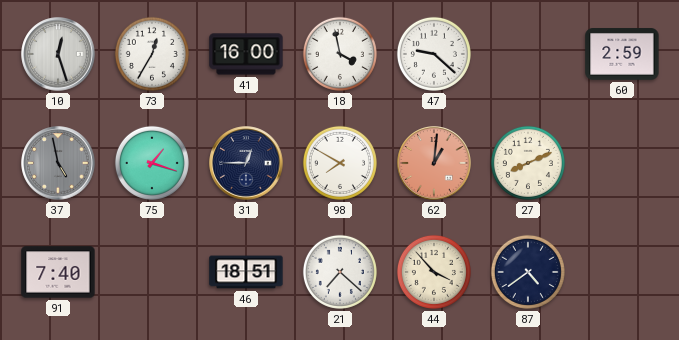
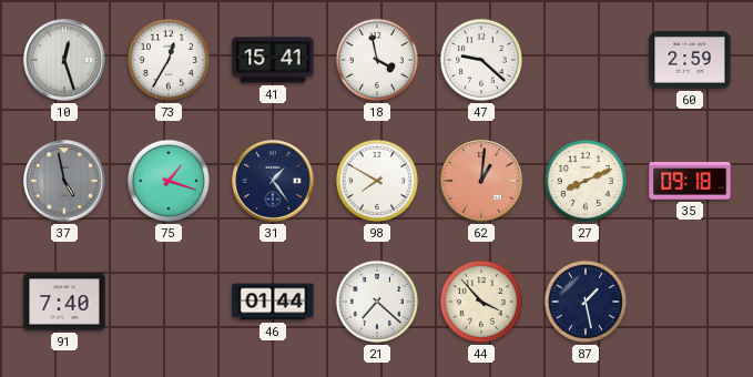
41: 16:00 -> 15:41
31: 12:45 -> 1:24
35: none -> 09:18
46: 18:51 -> 01:44
87: 4:39 -> 1:28
